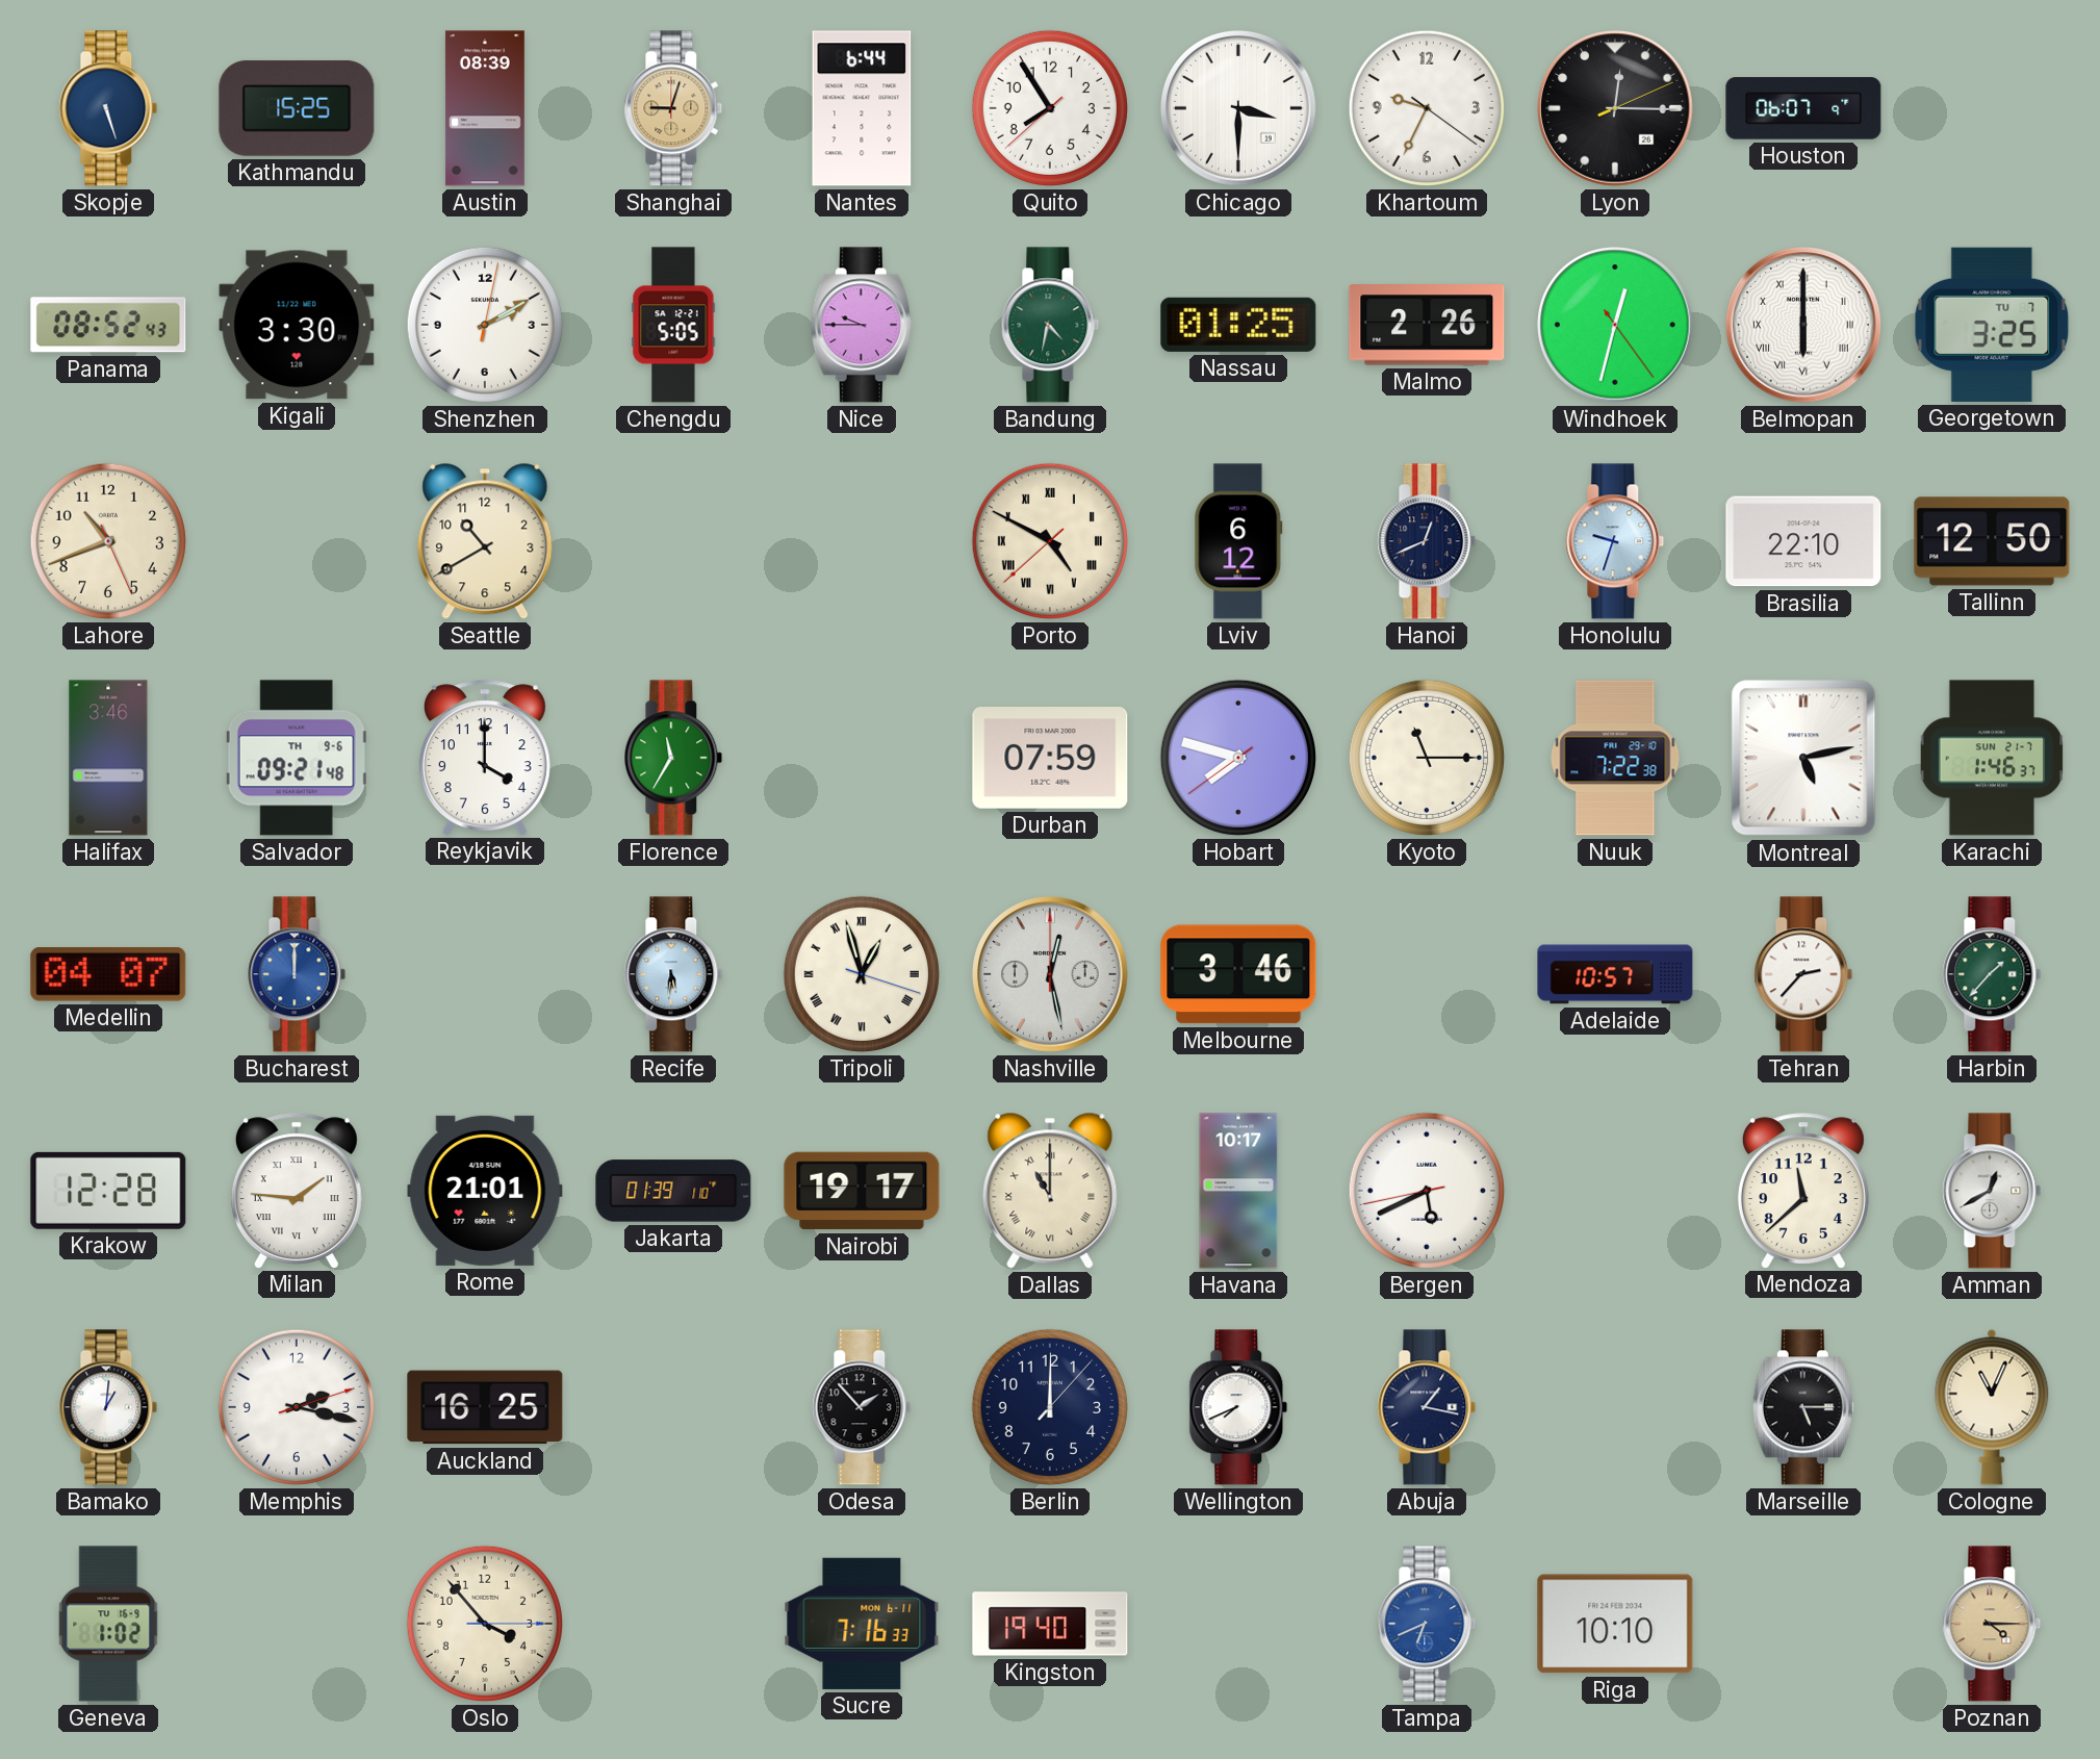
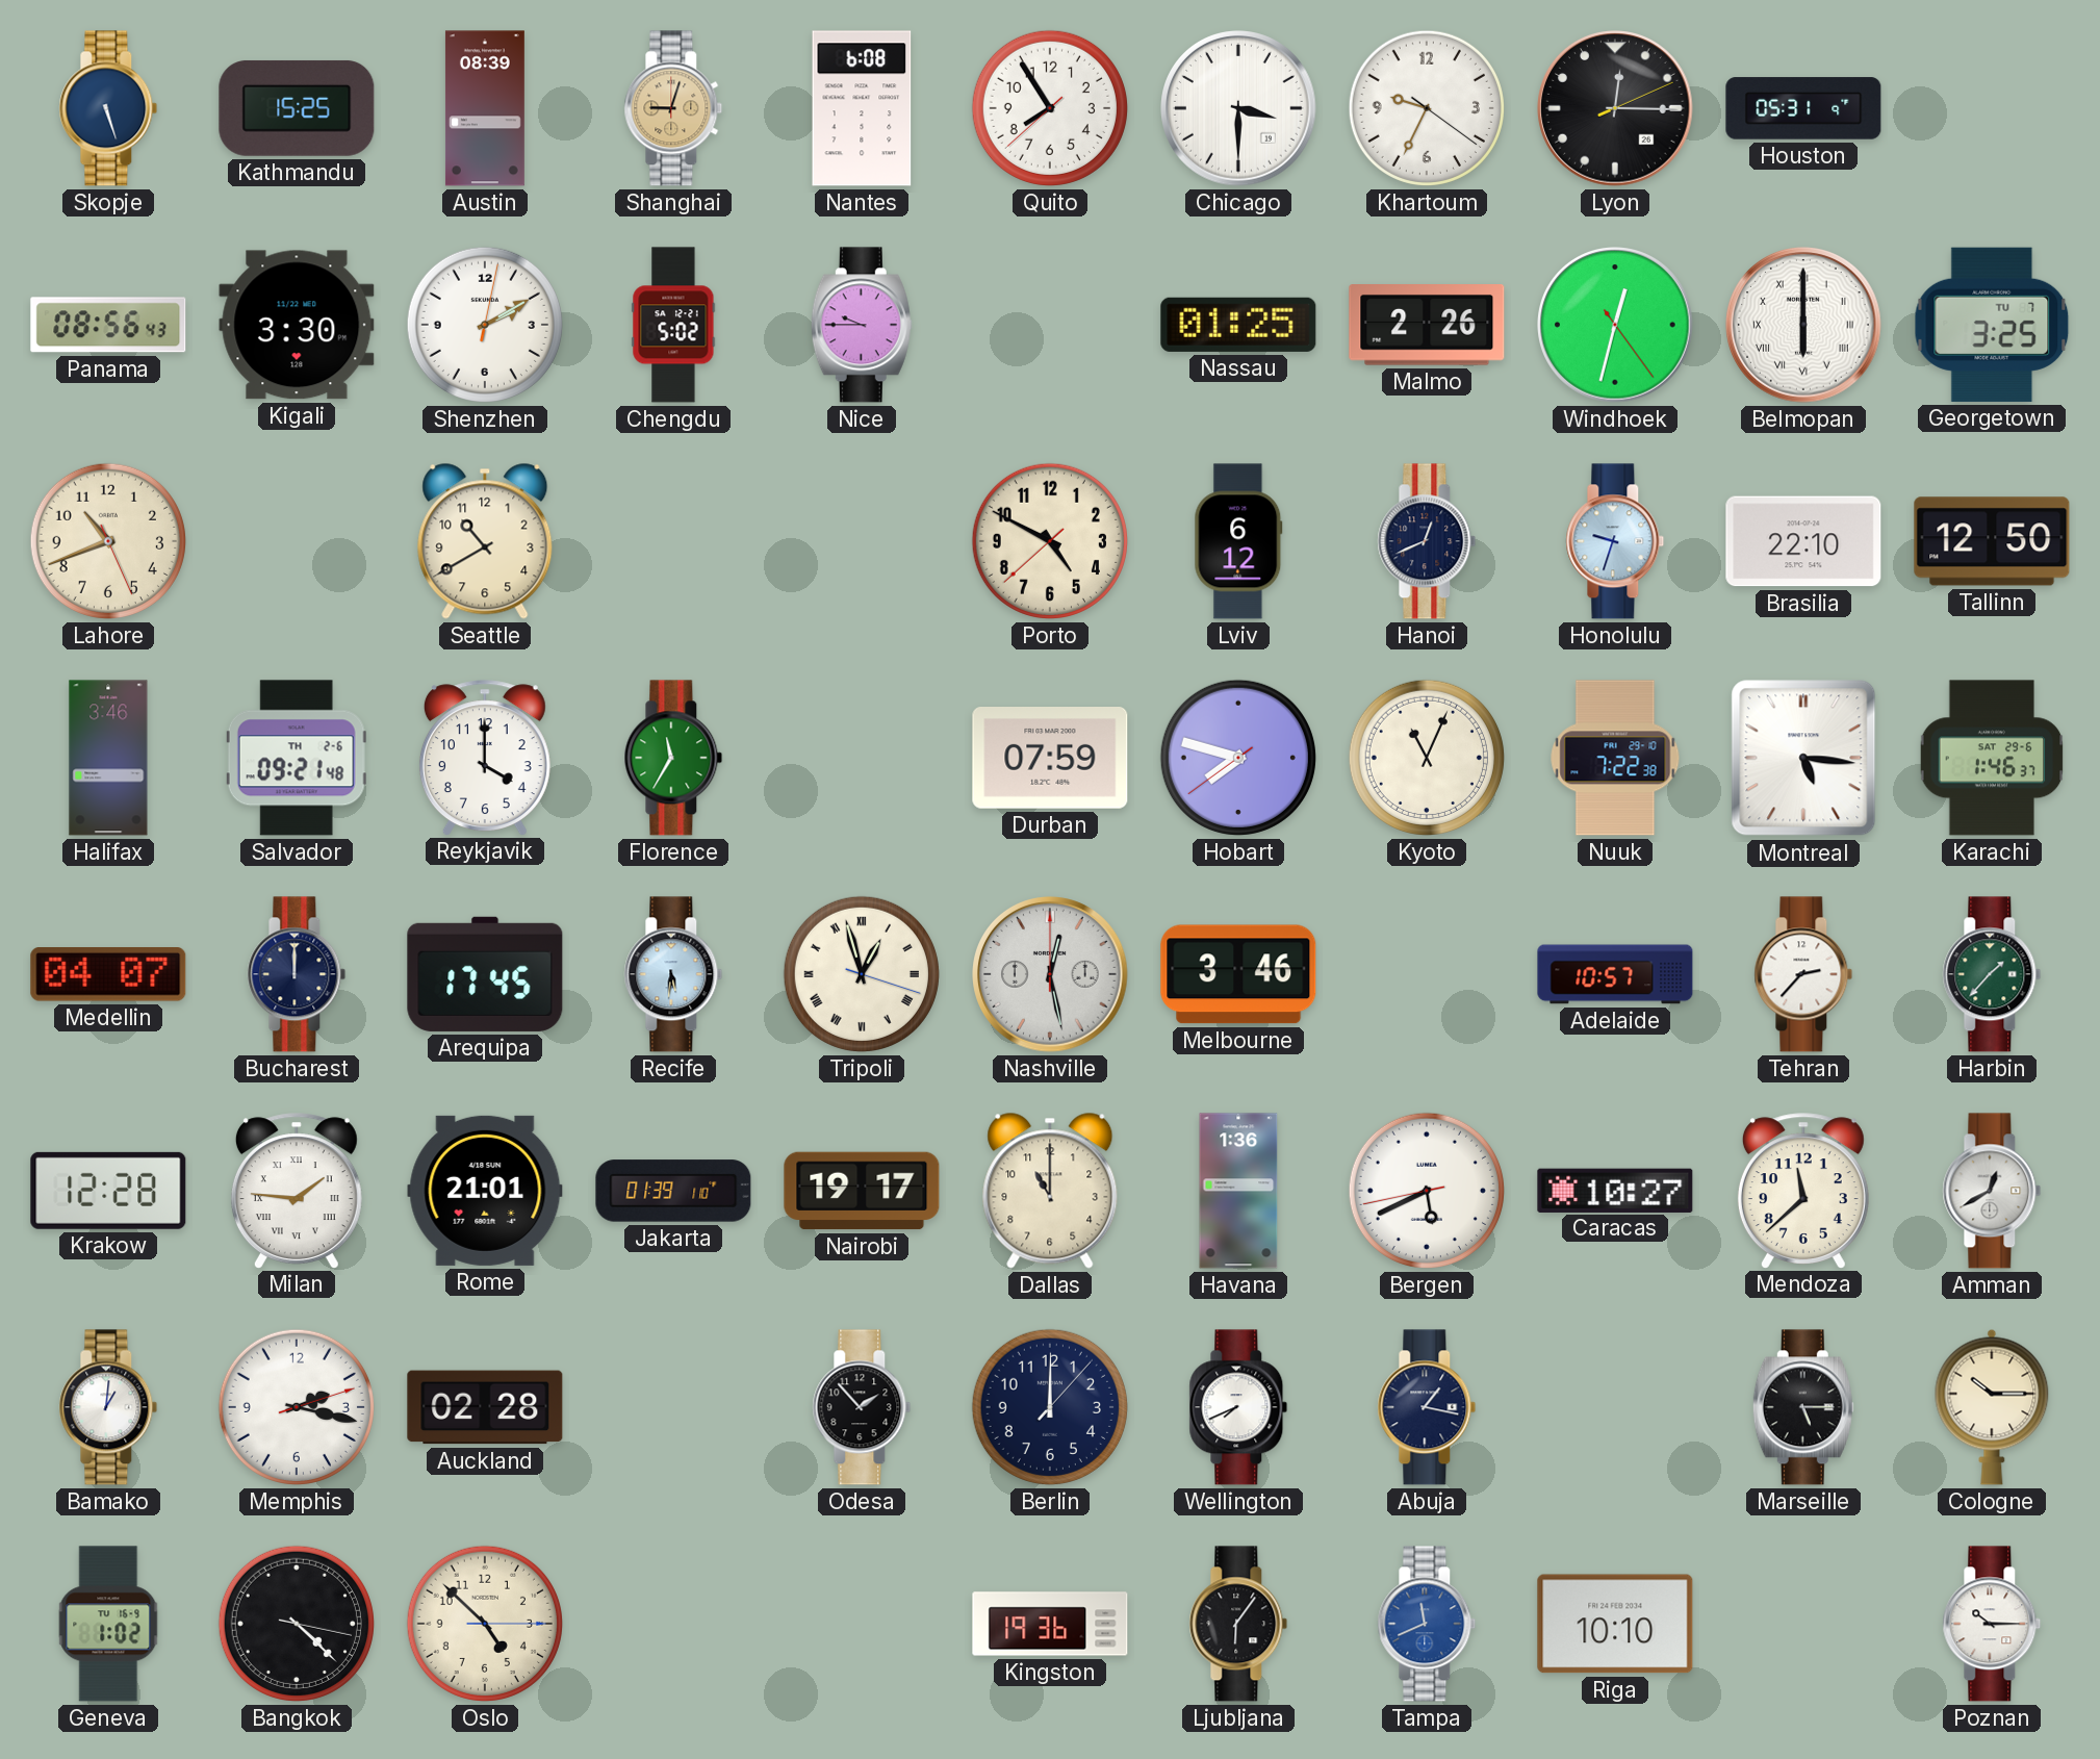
Nantes: 6:44 -> 6:08
Houston: 06:07 -> 05:31
Panama: 08:52 -> 08:56
Chengdu: 5:05 -> 5:02
Bandung: 4:32 -> none
Porto numerals: Roman -> Arabic
Salvador date: TH 9-6 -> TH 2-6
Kyoto: 11:15 -> 11:04
Montreal: 5:13 -> 5:16
Karachi date: SUN 21-7 -> SAT 29-6
Bucharest dial: blue -> navy
Arequipa: none -> 17:45
Dallas numerals: Roman -> Arabic
Havana: 10:17 -> 1:36
Caracas: none -> 10:27
Auckland: 16:25 -> 02:28
Cologne: 11:04 -> 10:15
Bangkok: none -> 4:22
Oslo: 3:53 -> 4:52
Sucre: 7:16 -> none
Kingston: 19:40 -> 19:36
Ljubljana: none -> 6:06
Tampa: 6:41 -> 11:41
Poznan: 4:15 -> 10:15
Poznan dial: champagne -> white
